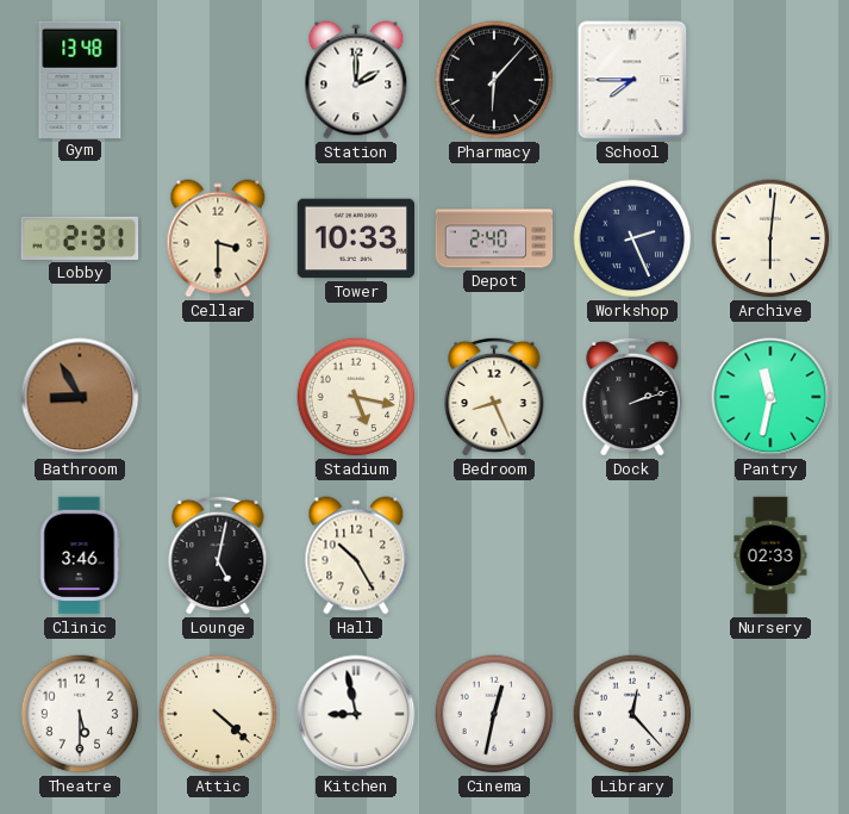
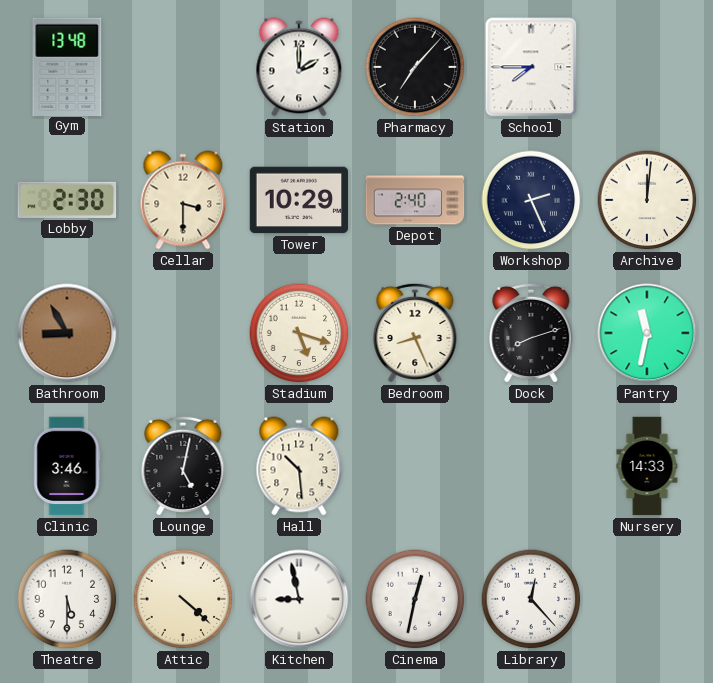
Pharmacy: 6:07 -> 7:07
Lobby: 2:31 -> 2:30
Tower: 10:33 -> 10:29
Archive: 6:01 -> 12:01
Stadium: 5:17 -> 5:18
Dock: 2:12 -> 8:12
Hall: 10:25 -> 10:29
Nursery: 02:33 -> 14:33
